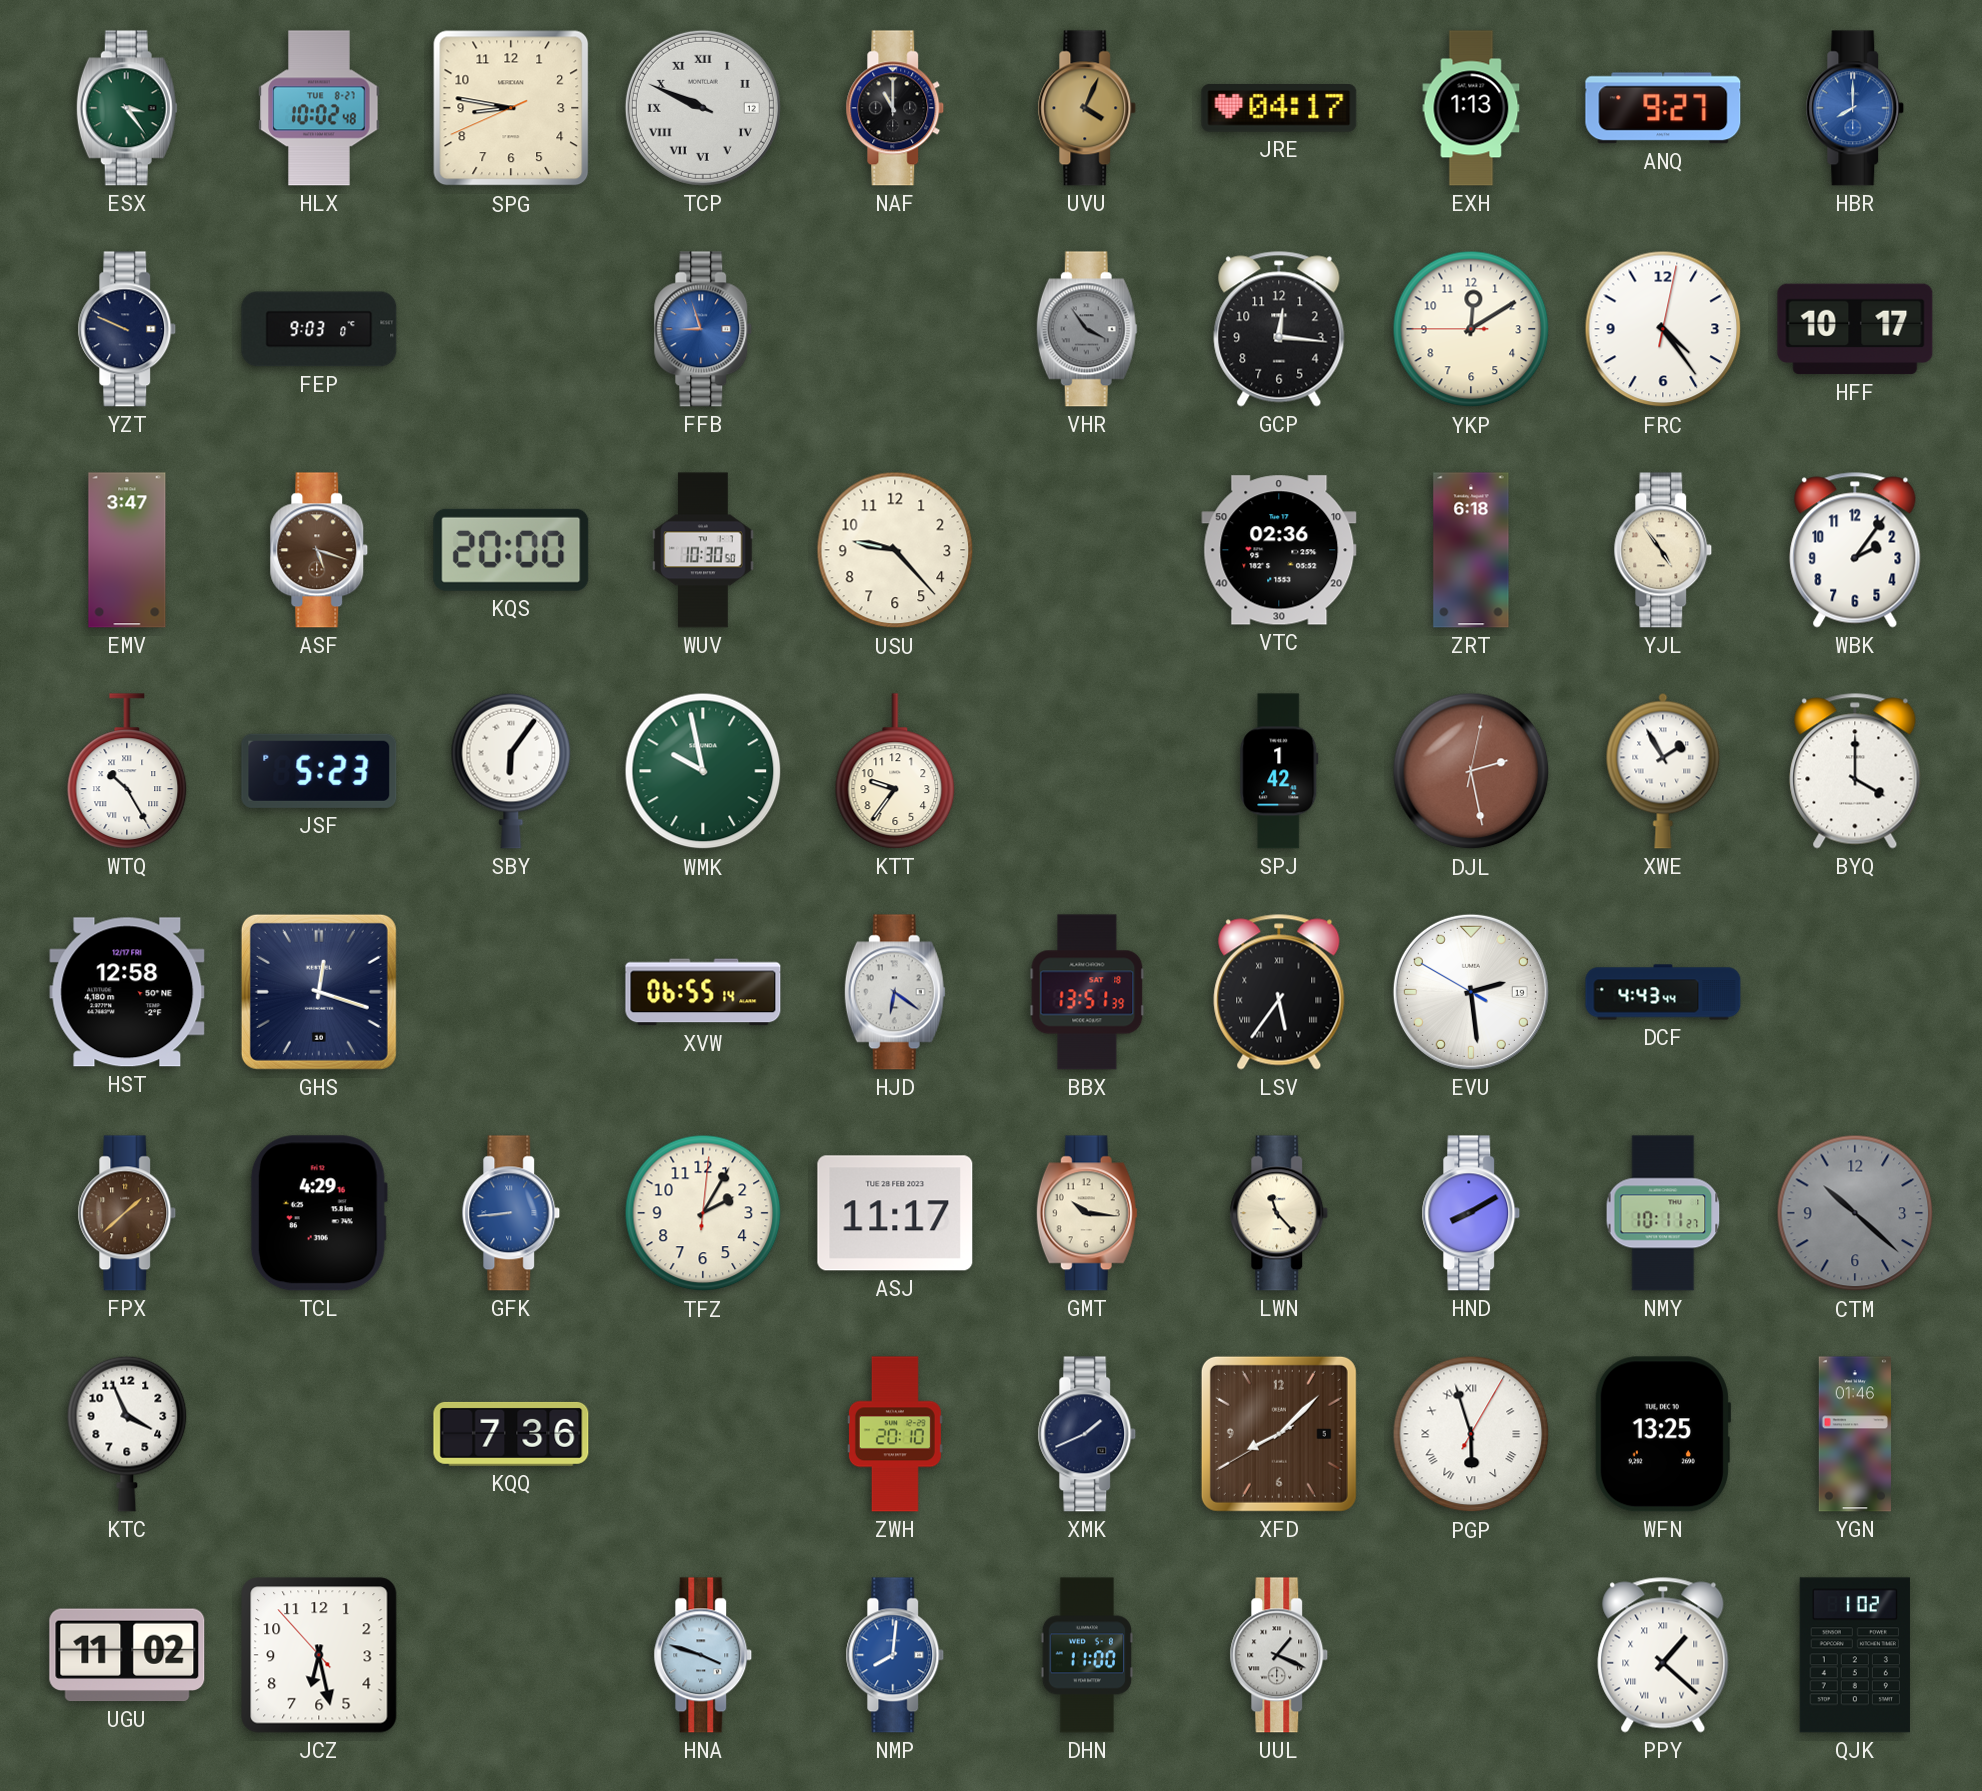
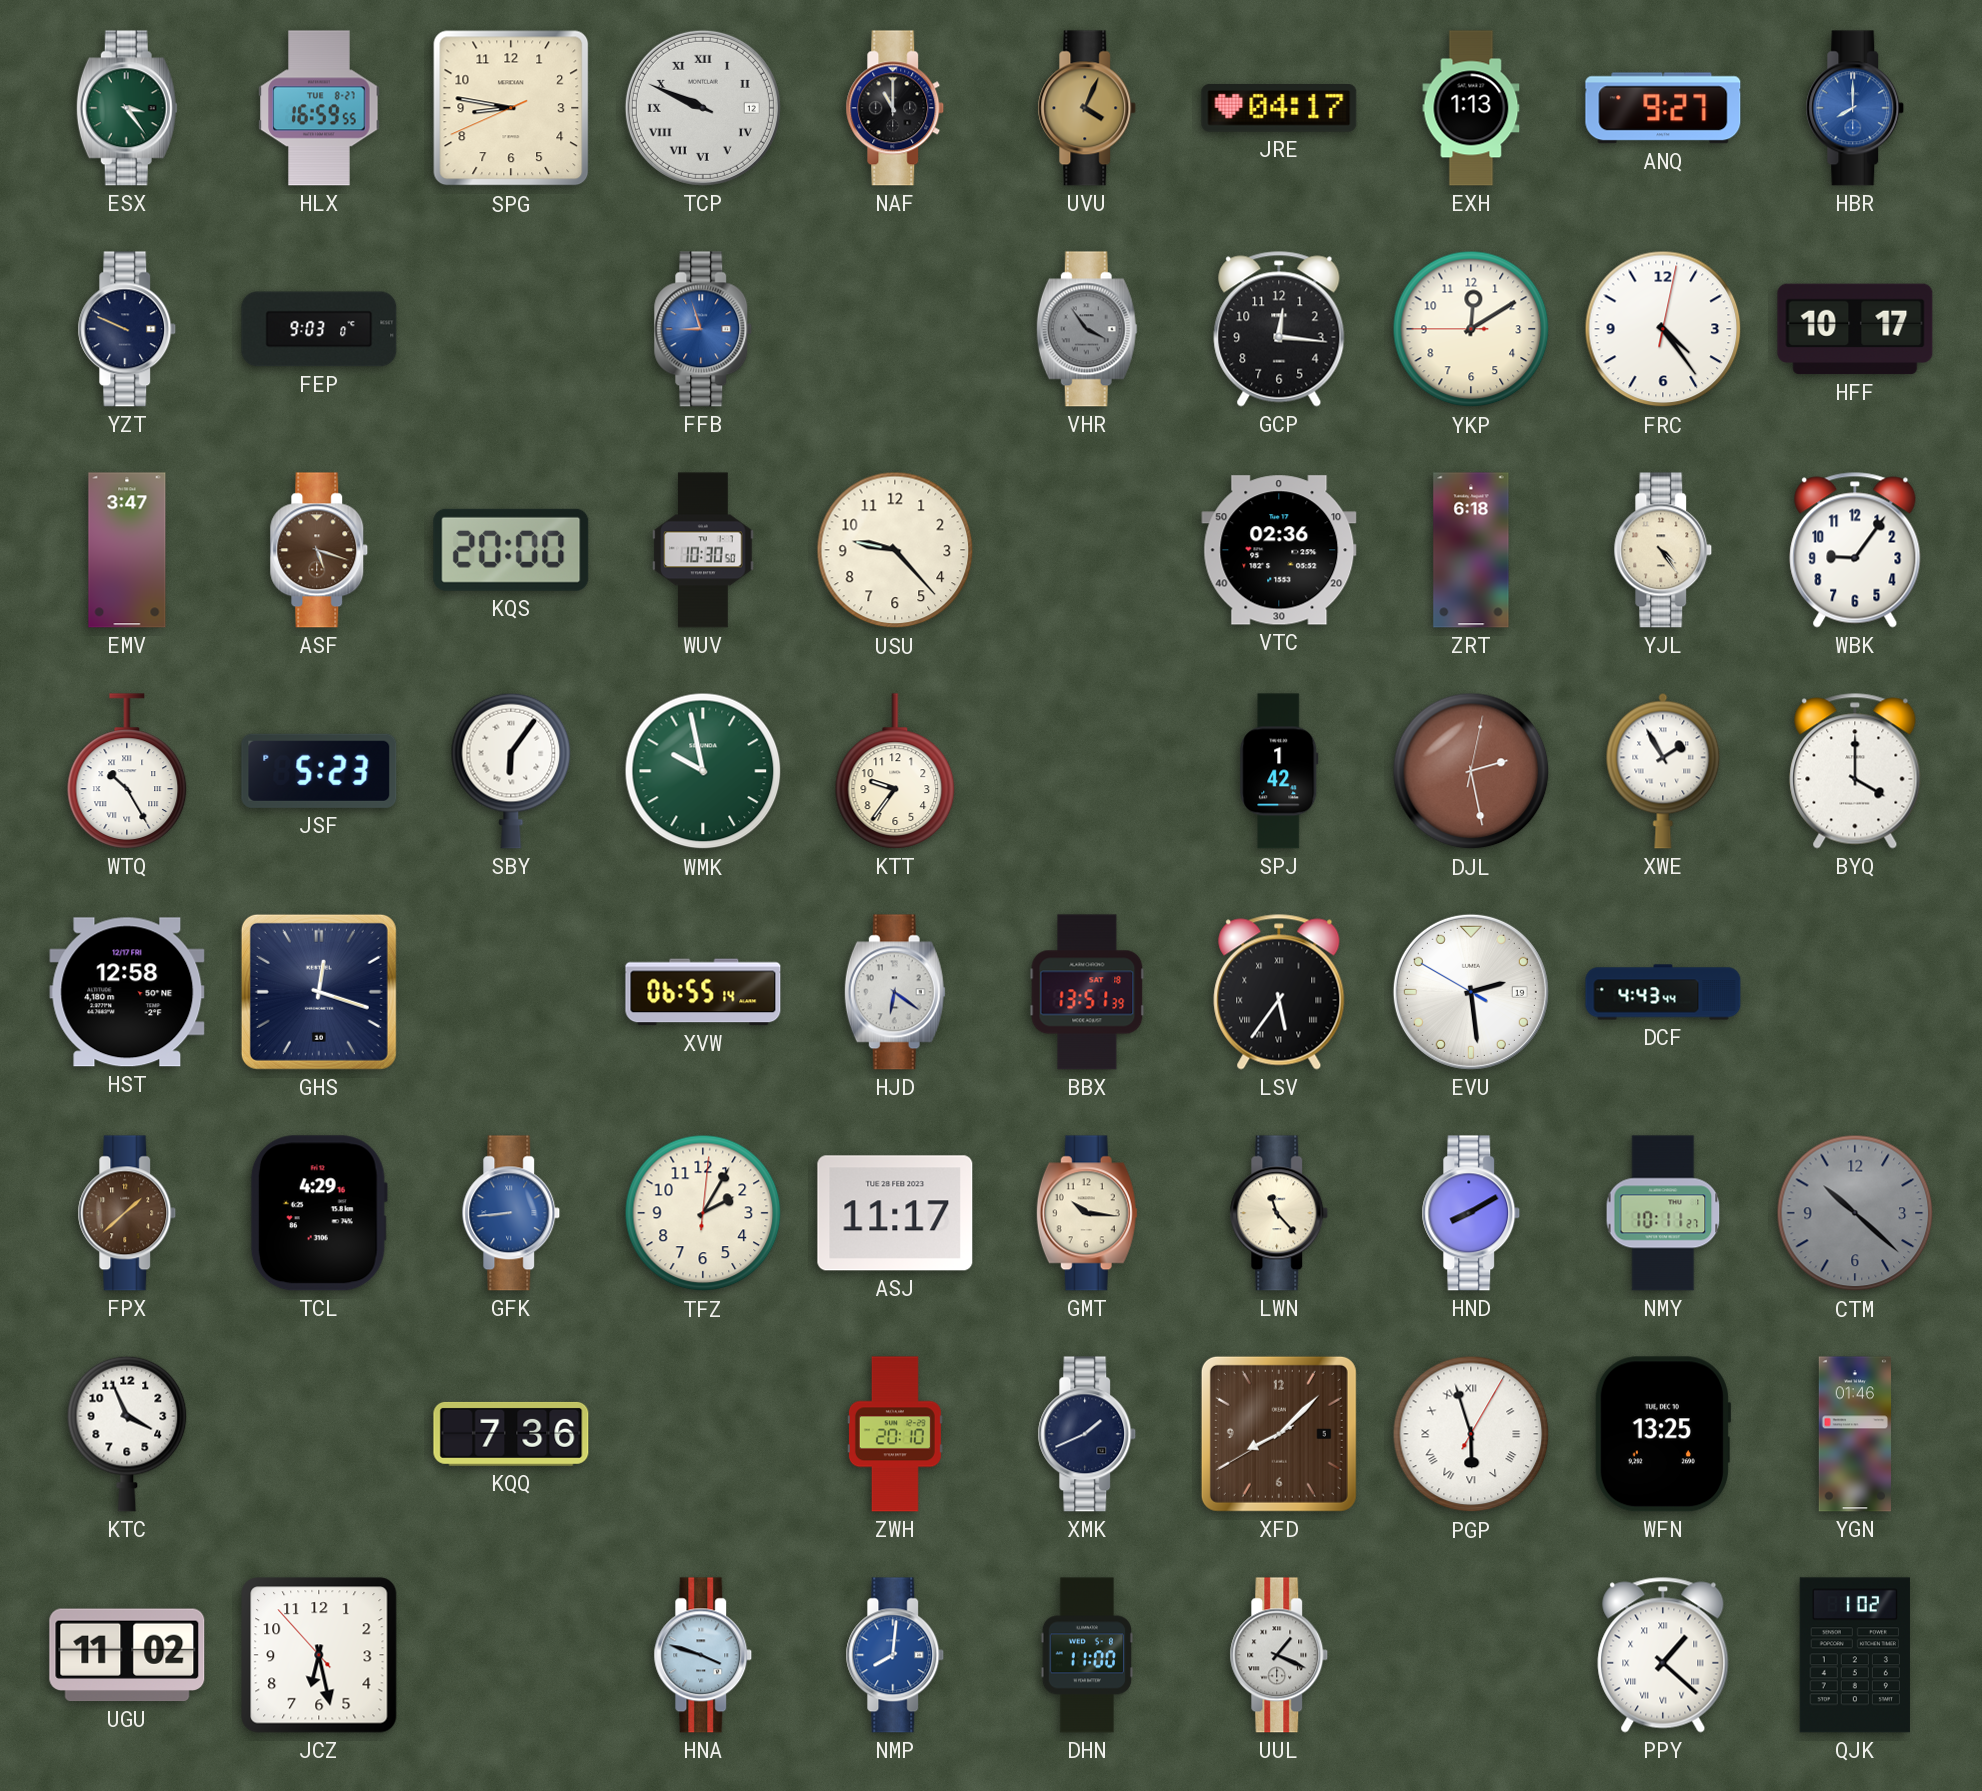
HLX: 10:02 -> 16:59
YJL: 4:54 -> 4:24
WBK: 2:06 -> 9:06
